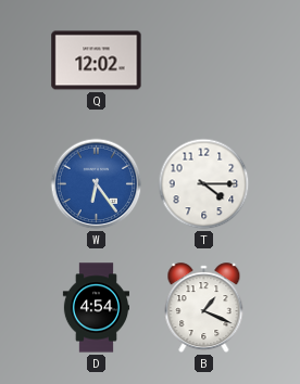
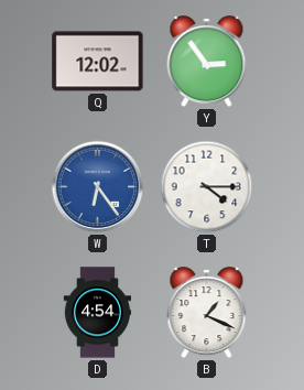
Y: none -> 2:54
